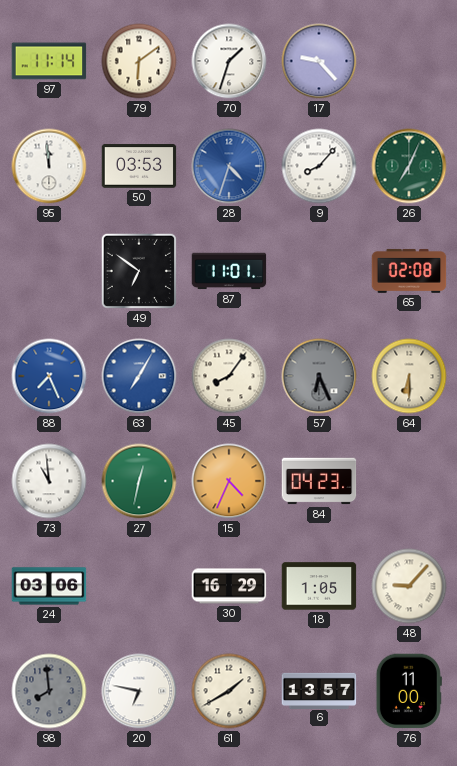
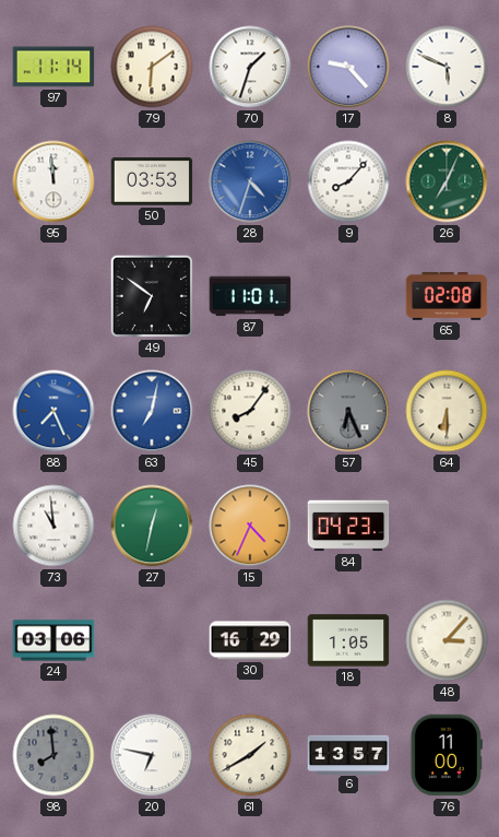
8: none -> 5:49
63: 7:05 -> 7:02
48: 9:07 -> 3:07
